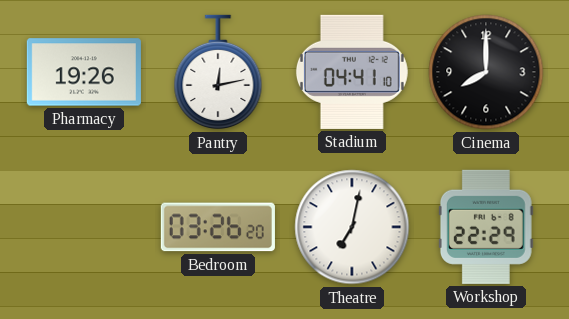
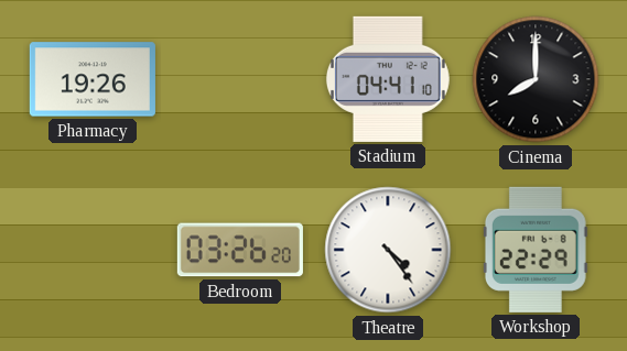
Pantry: 12:13 -> none
Theatre: 7:02 -> 4:24
